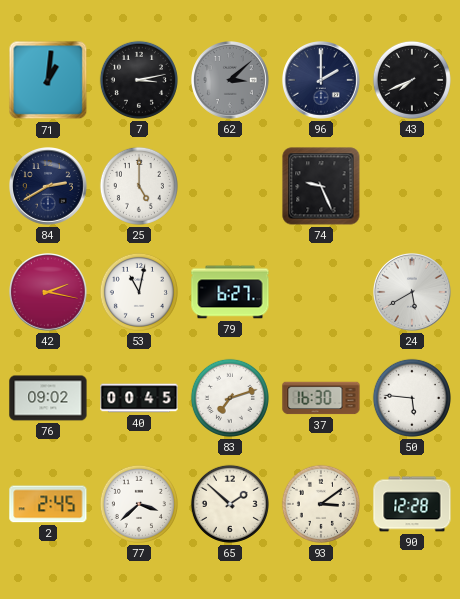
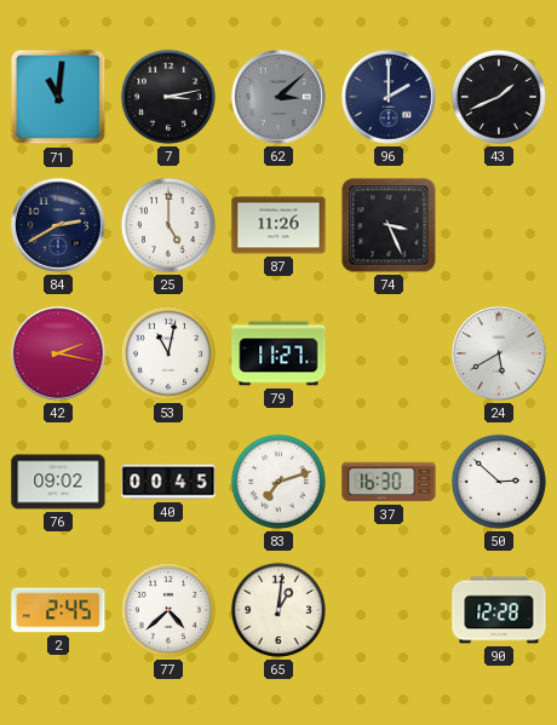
71: 1:01 -> 11:01
43: 7:41 -> 1:41
87: none -> 11:26
74: 9:26 -> 3:26
79: 6:27 -> 11:27
50: 5:46 -> 2:52
77: 3:38 -> 4:38
65: 1:52 -> 1:01
93: 3:09 -> none
